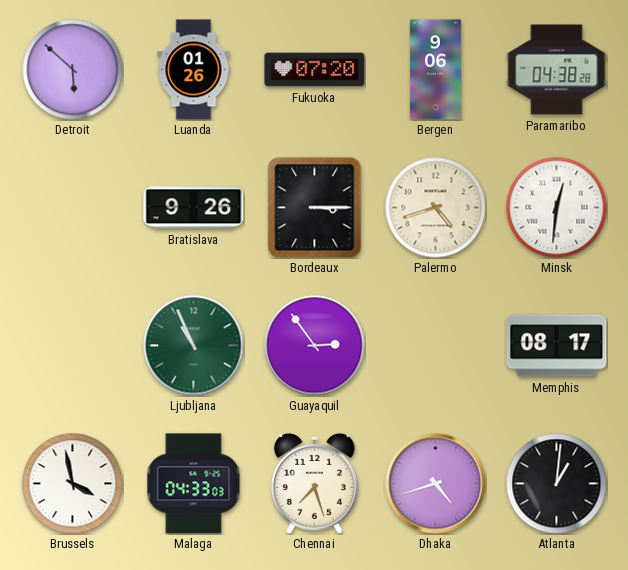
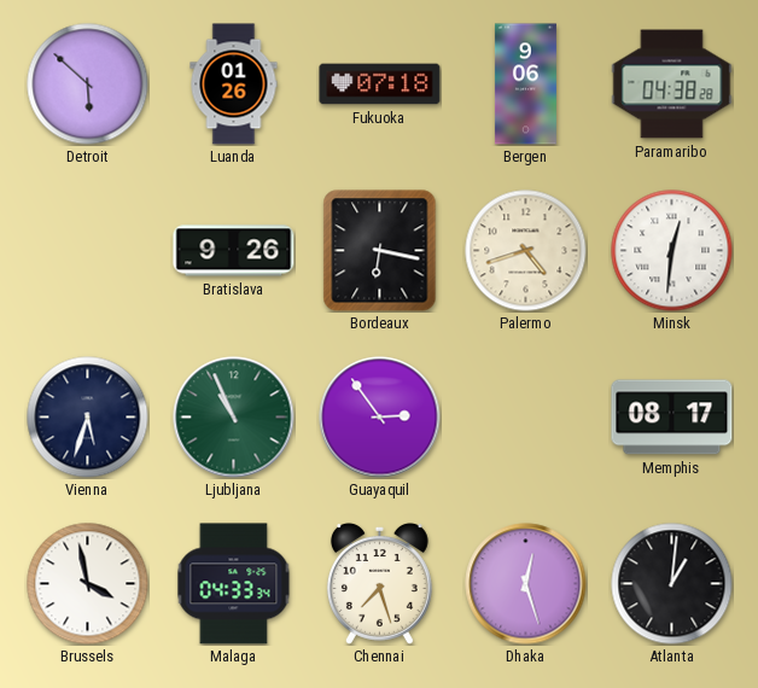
Fukuoka: 07:20 -> 07:18
Bordeaux: 3:15 -> 6:17
Vienna: none -> 5:33
Malaga: 04:33:03 -> 04:33:34
Dhaka: 4:42 -> 12:27
